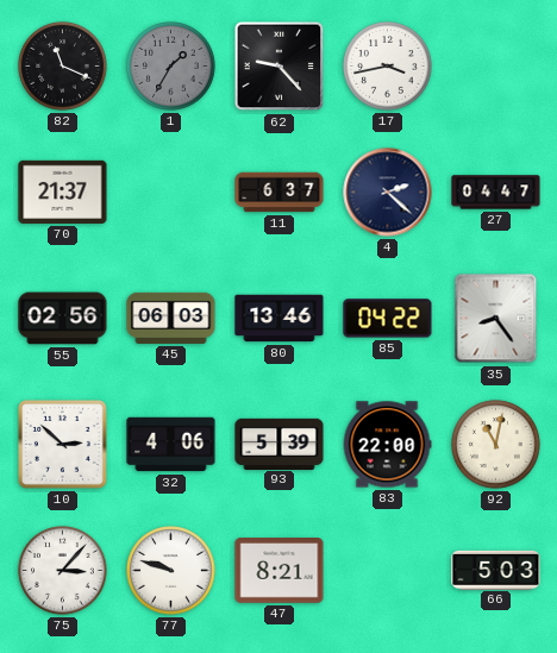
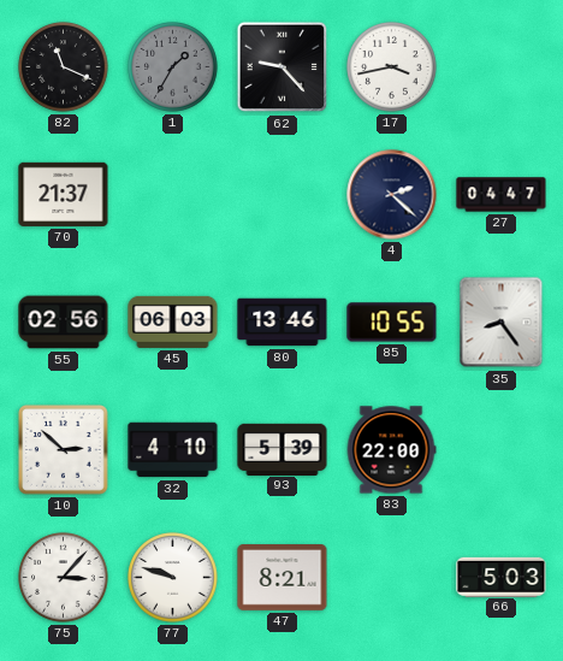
11: 6:37 -> none
85: 04:22 -> 10:55
32: 4:06 -> 4:10
92: 11:02 -> none
